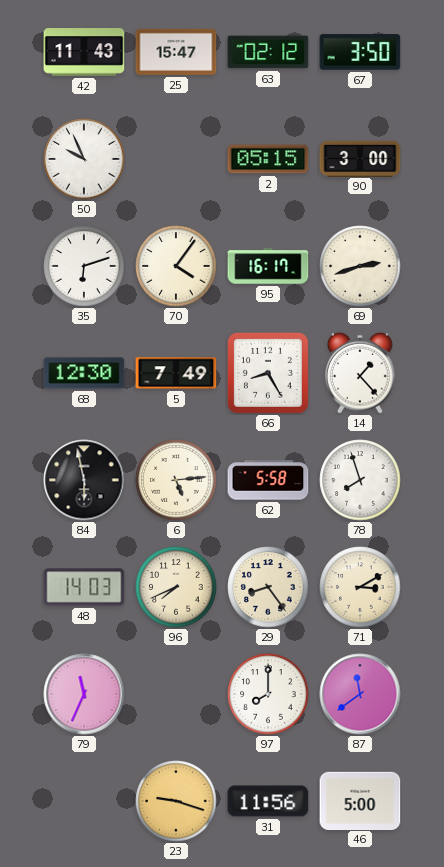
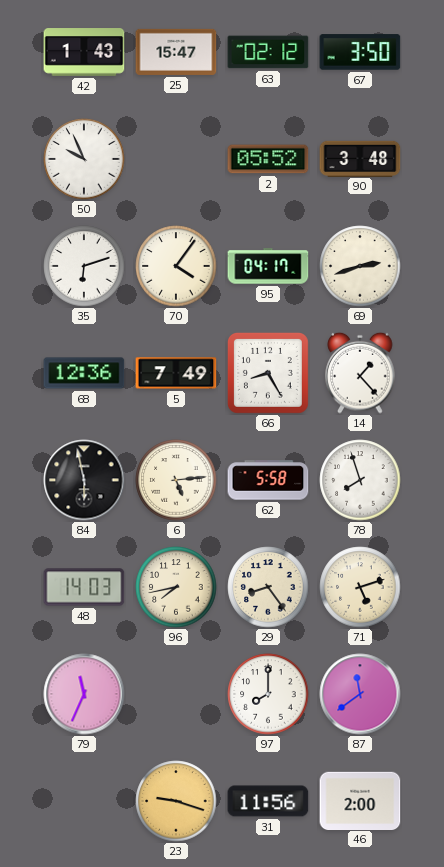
42: 11:43 -> 1:43
2: 05:15 -> 05:52
90: 3:00 -> 3:48
95: 16:17 -> 04:17
68: 12:30 -> 12:36
96: 7:41 -> 7:43
71: 3:10 -> 5:12
46: 5:00 -> 2:00
